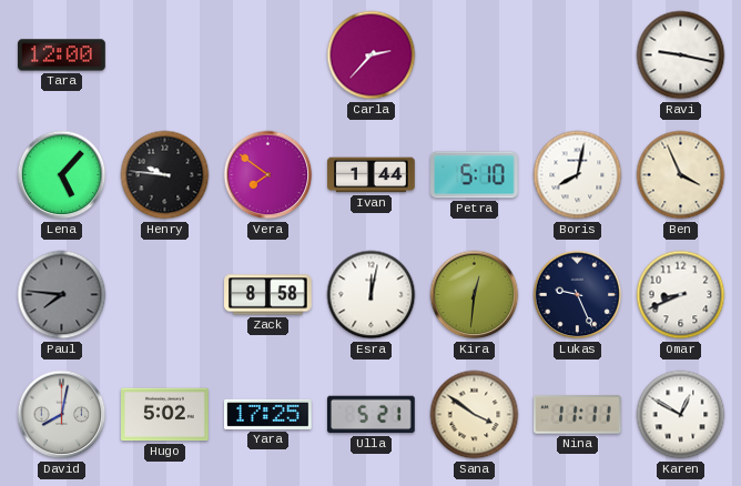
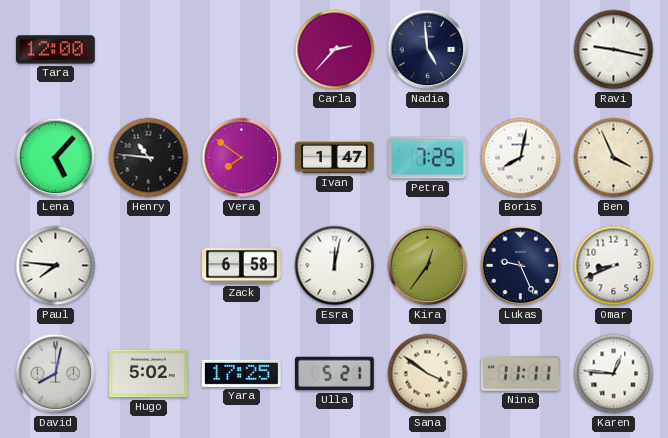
Nadia: none -> 4:59
Henry: 9:46 -> 10:46
Ivan: 1:44 -> 1:47
Petra: 5:10 -> 7:25
Paul dial: grey -> white
Zack: 8:58 -> 6:58
Kira: 12:31 -> 12:36
Karen: 12:50 -> 12:46
